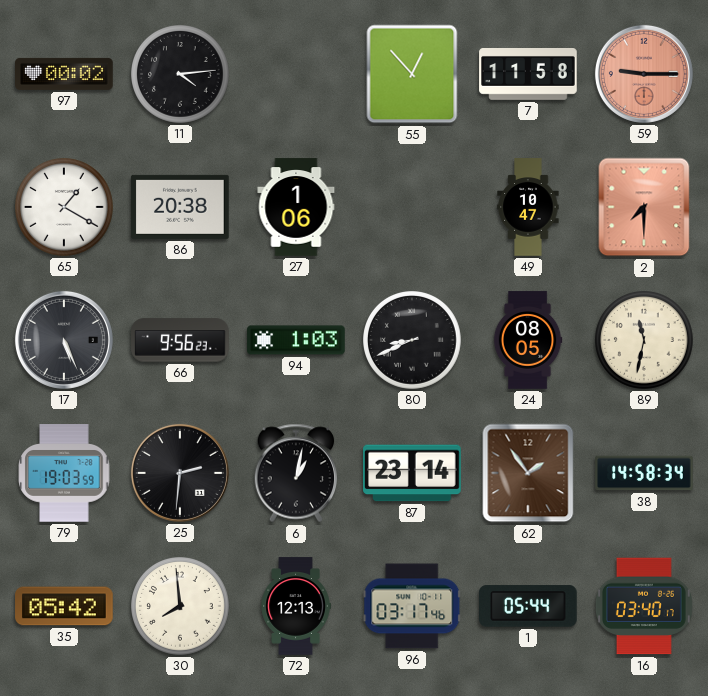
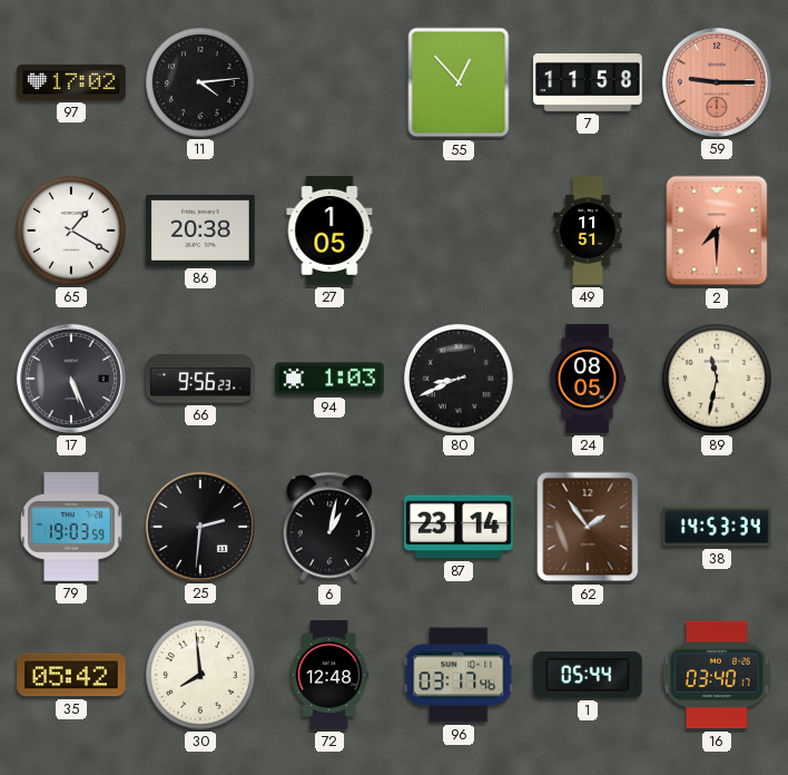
97: 00:02 -> 17:02
27: 1:06 -> 1:05
49: 10:47 -> 11:51
38: 14:58 -> 14:53
72: 12:13 -> 12:48
